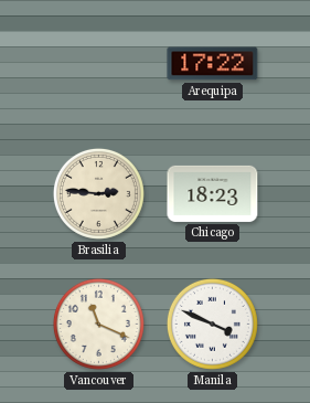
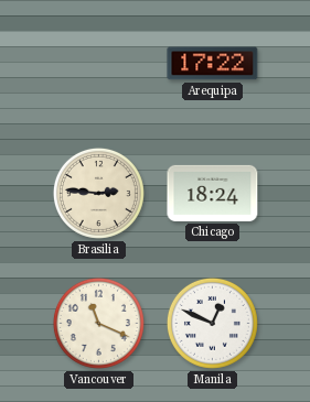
Chicago: 18:23 -> 18:24
Manila: 3:49 -> 12:49
